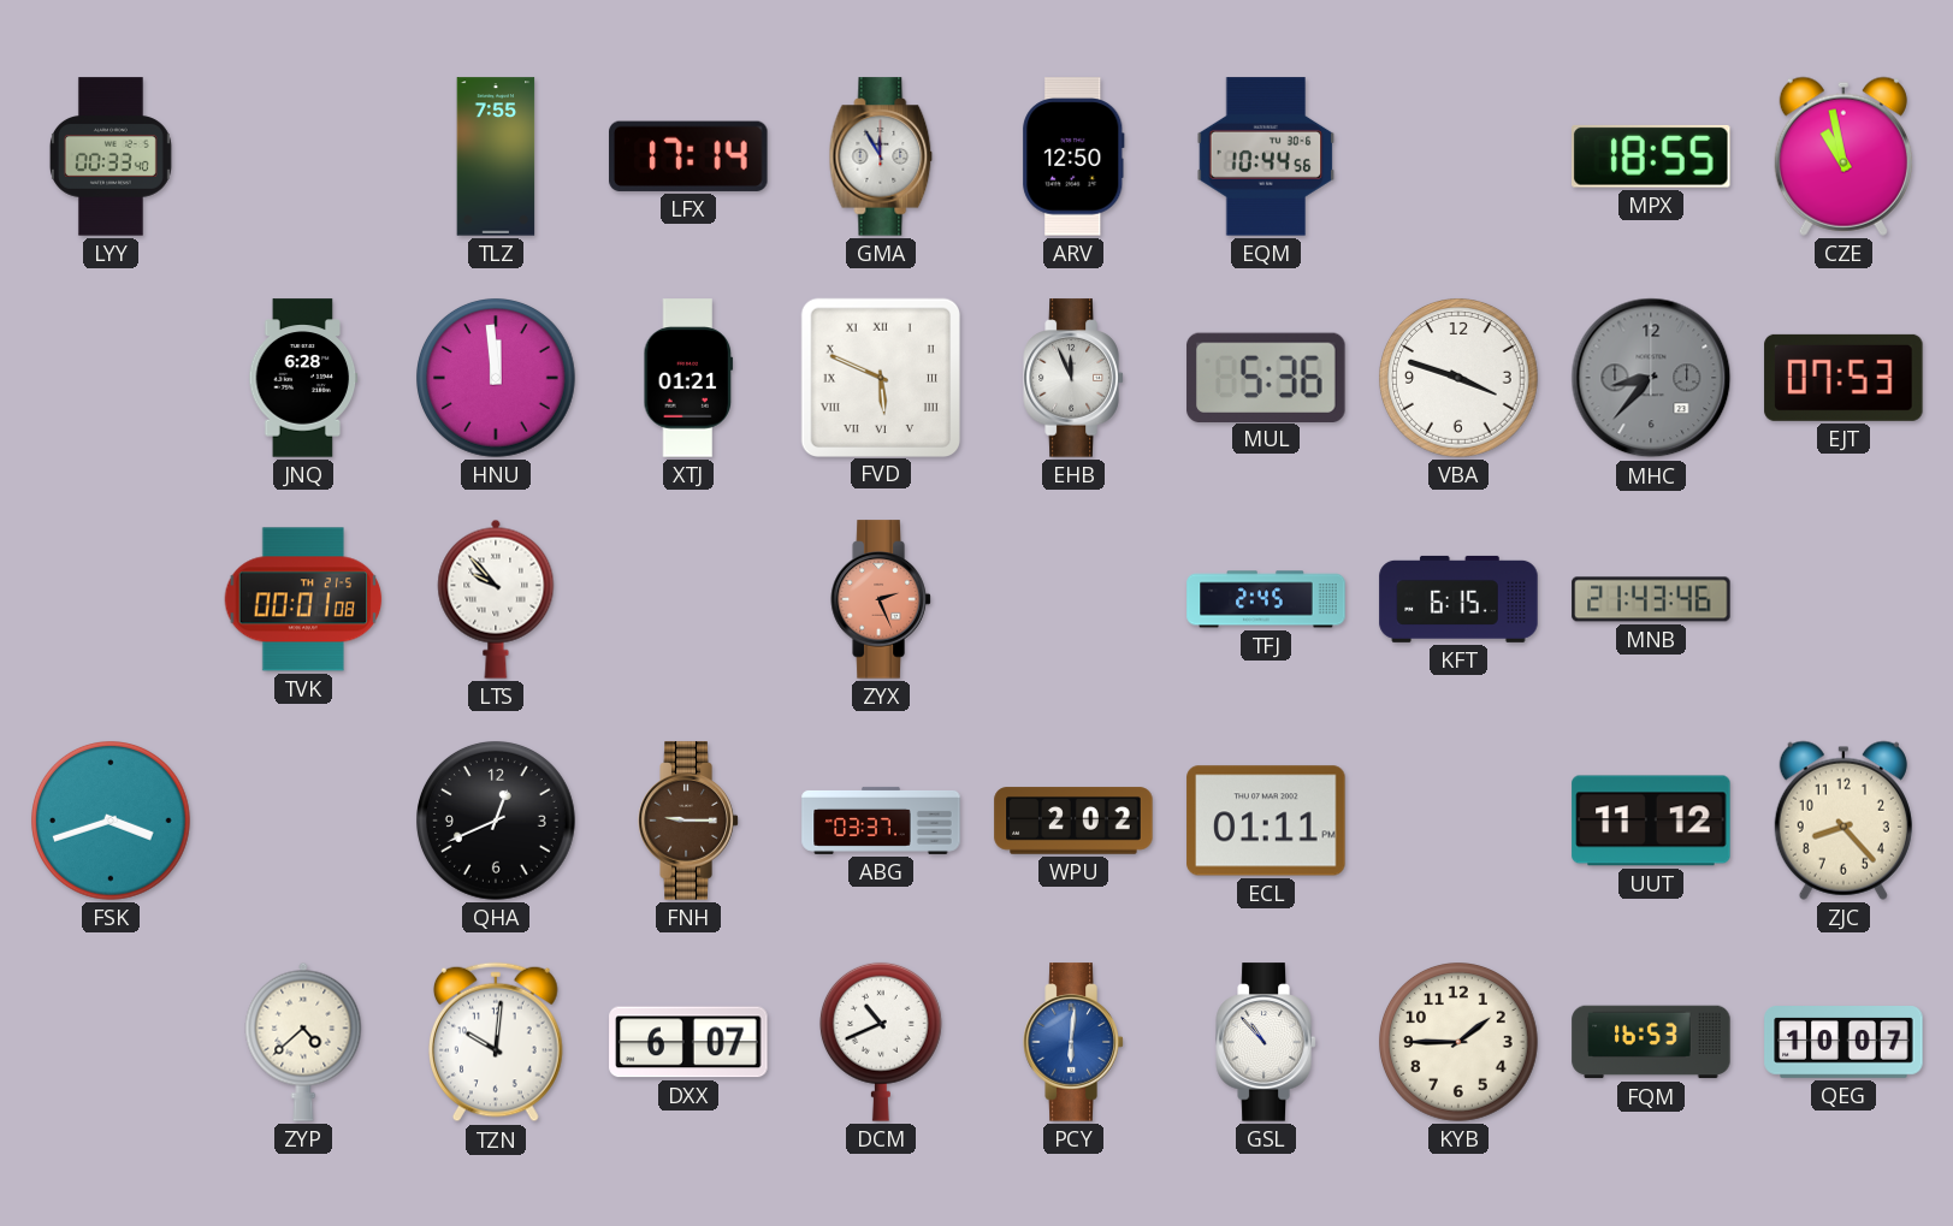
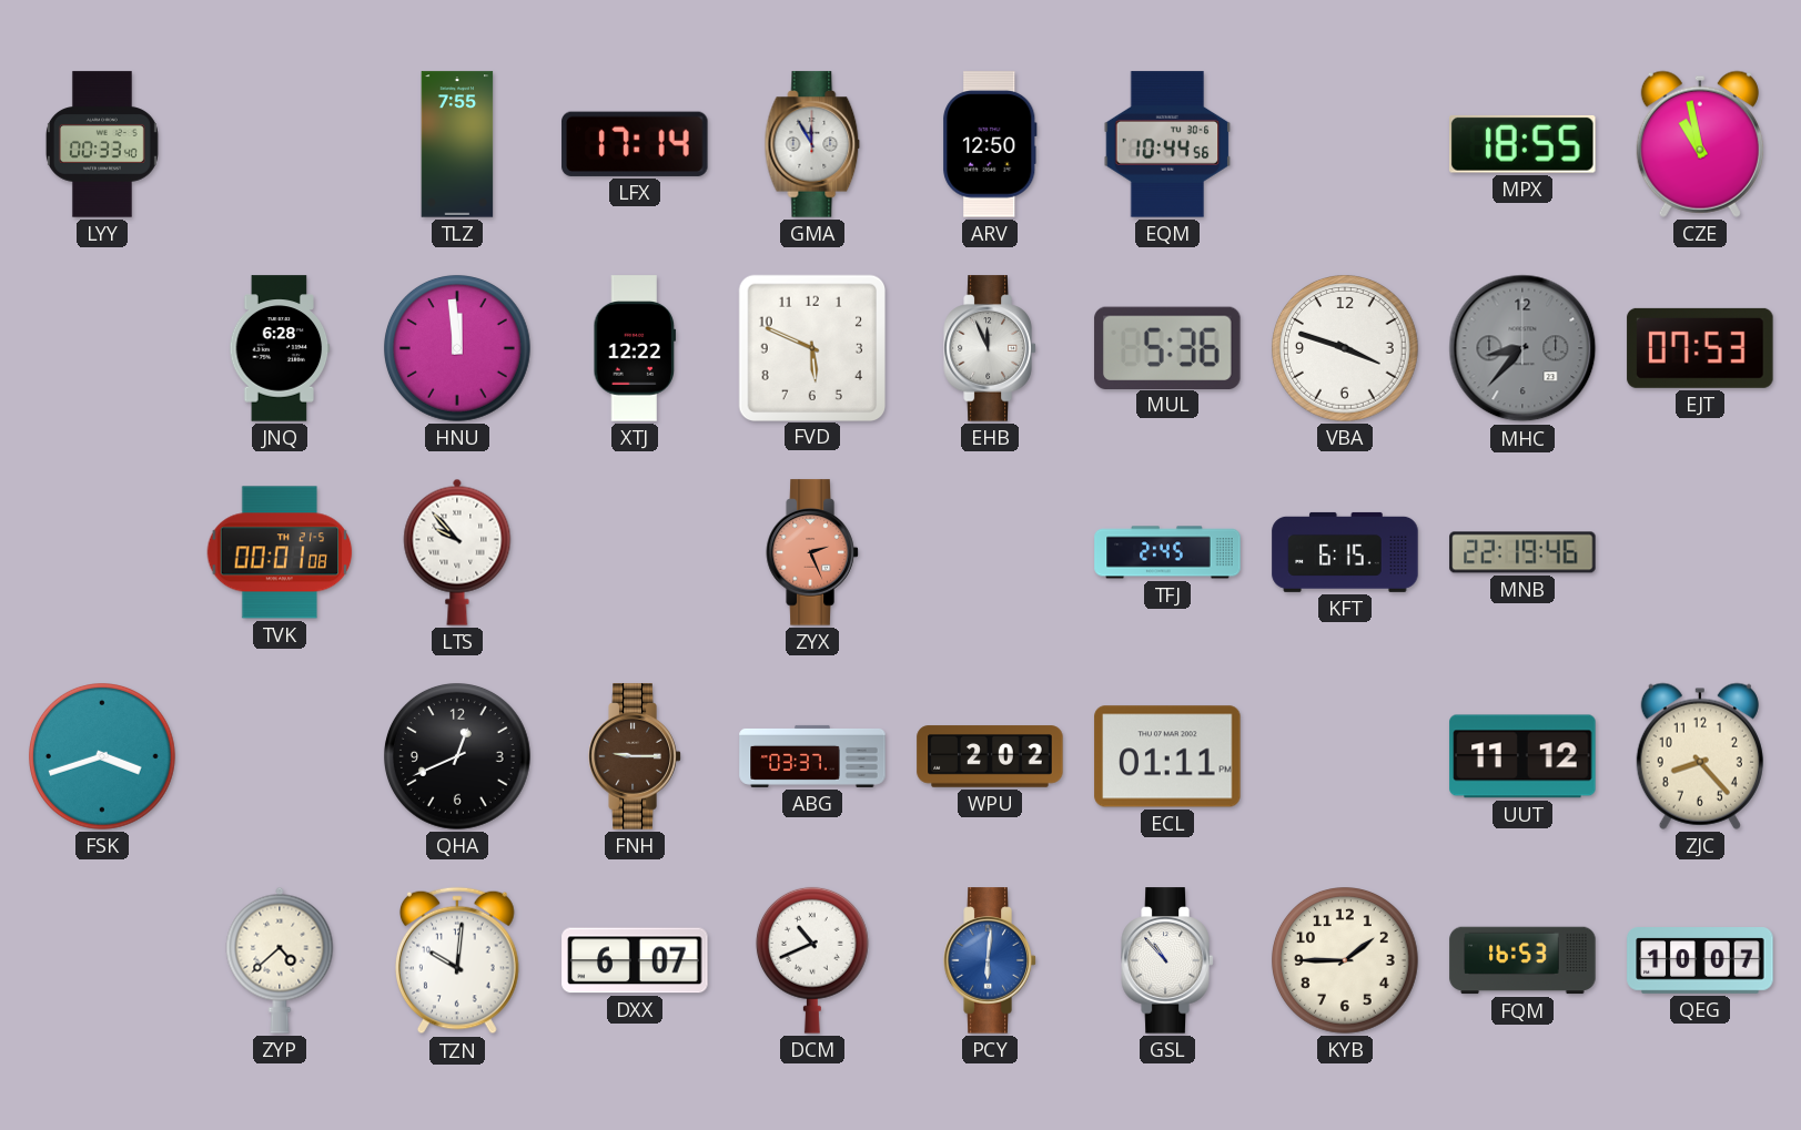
XTJ: 01:21 -> 12:22
FVD numerals: Roman -> Arabic
MNB: 21:43 -> 22:19
